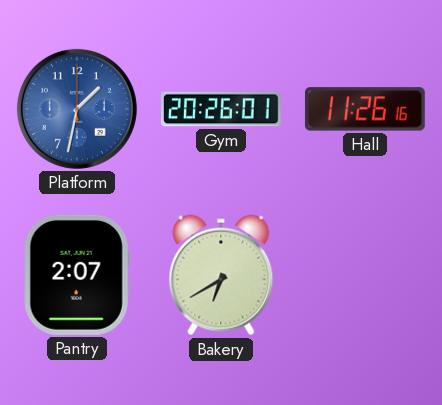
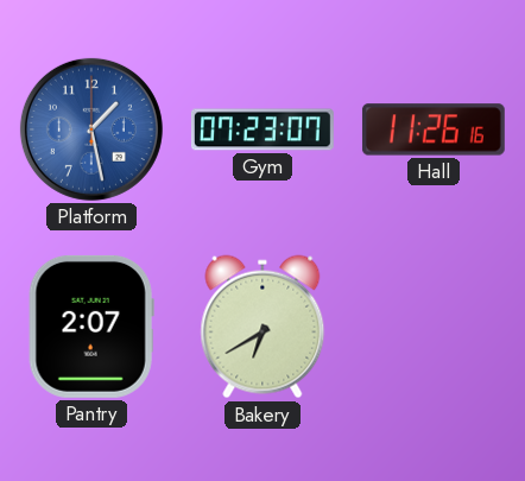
Platform: 1:32 -> 1:28
Gym: 20:26 -> 07:23
